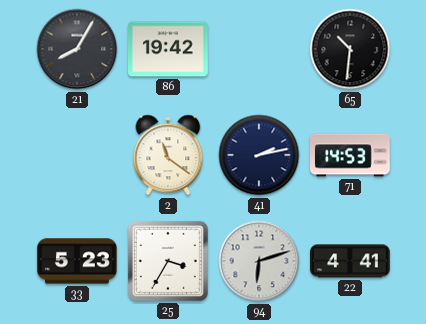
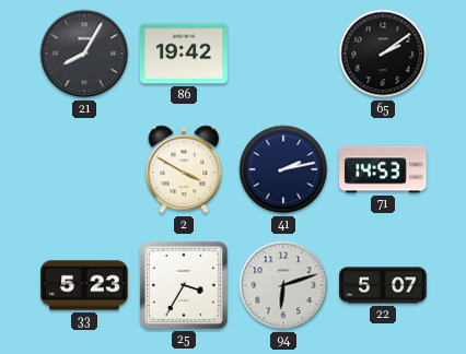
65: 10:31 -> 2:09
2: 11:21 -> 3:50
22: 4:41 -> 5:07
